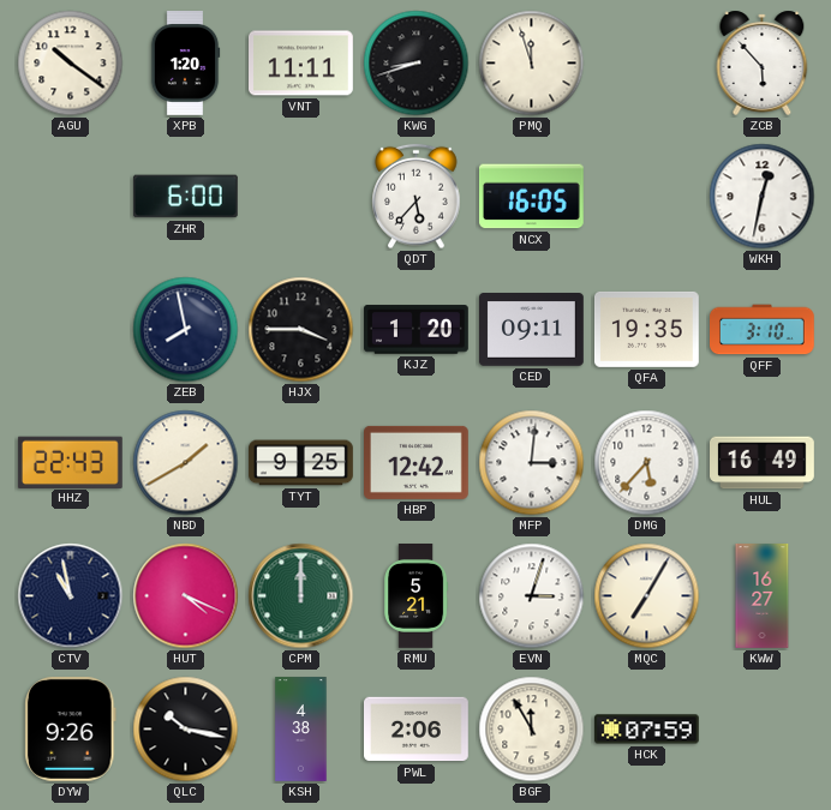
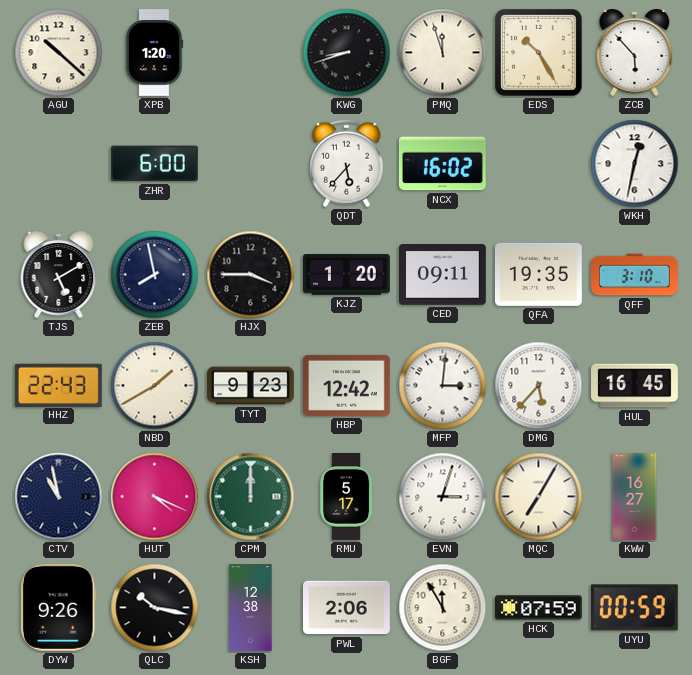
AGU: 10:21 -> 10:22
VNT: 11:11 -> none
EDS: none -> 10:25
NCX: 16:05 -> 16:02
TJS: none -> 5:10
TYT: 9:25 -> 9:23
HUL: 16:49 -> 16:45
RMU: 5:21 -> 5:17
KSH: 4:38 -> 12:38
UYU: none -> 00:59
